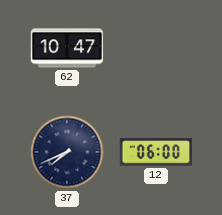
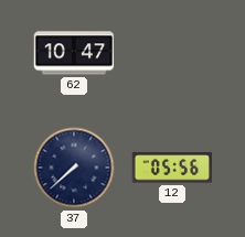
37: 7:41 -> 7:38
12: 06:00 -> 05:56
